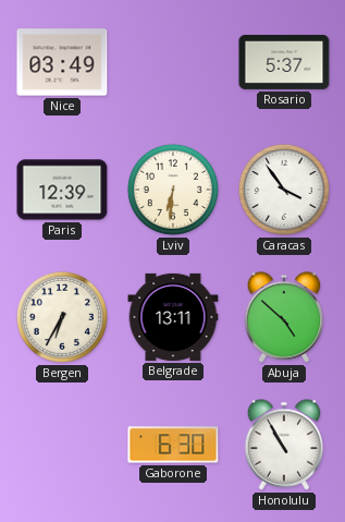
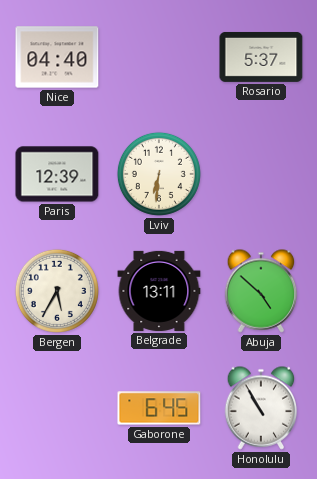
Nice: 03:49 -> 04:40
Caracas: 3:54 -> none
Bergen: 6:35 -> 5:35
Gaborone: 6:30 -> 6:45
